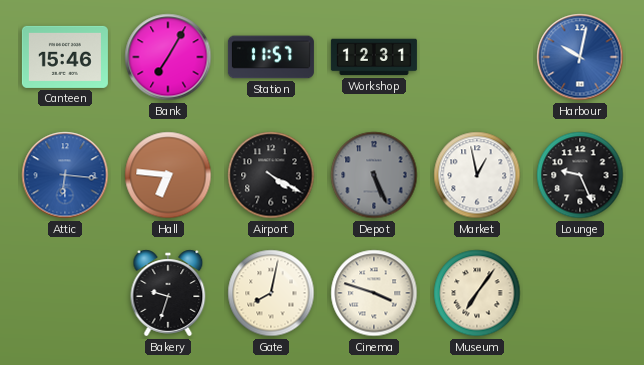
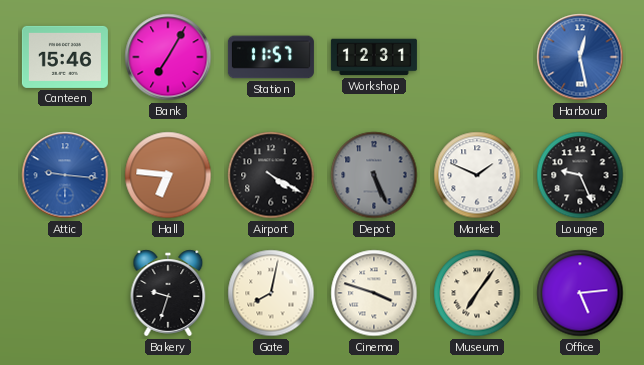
Harbour: 10:02 -> 12:28
Attic: 6:16 -> 9:16
Market: 12:58 -> 1:49
Office: none -> 5:14
